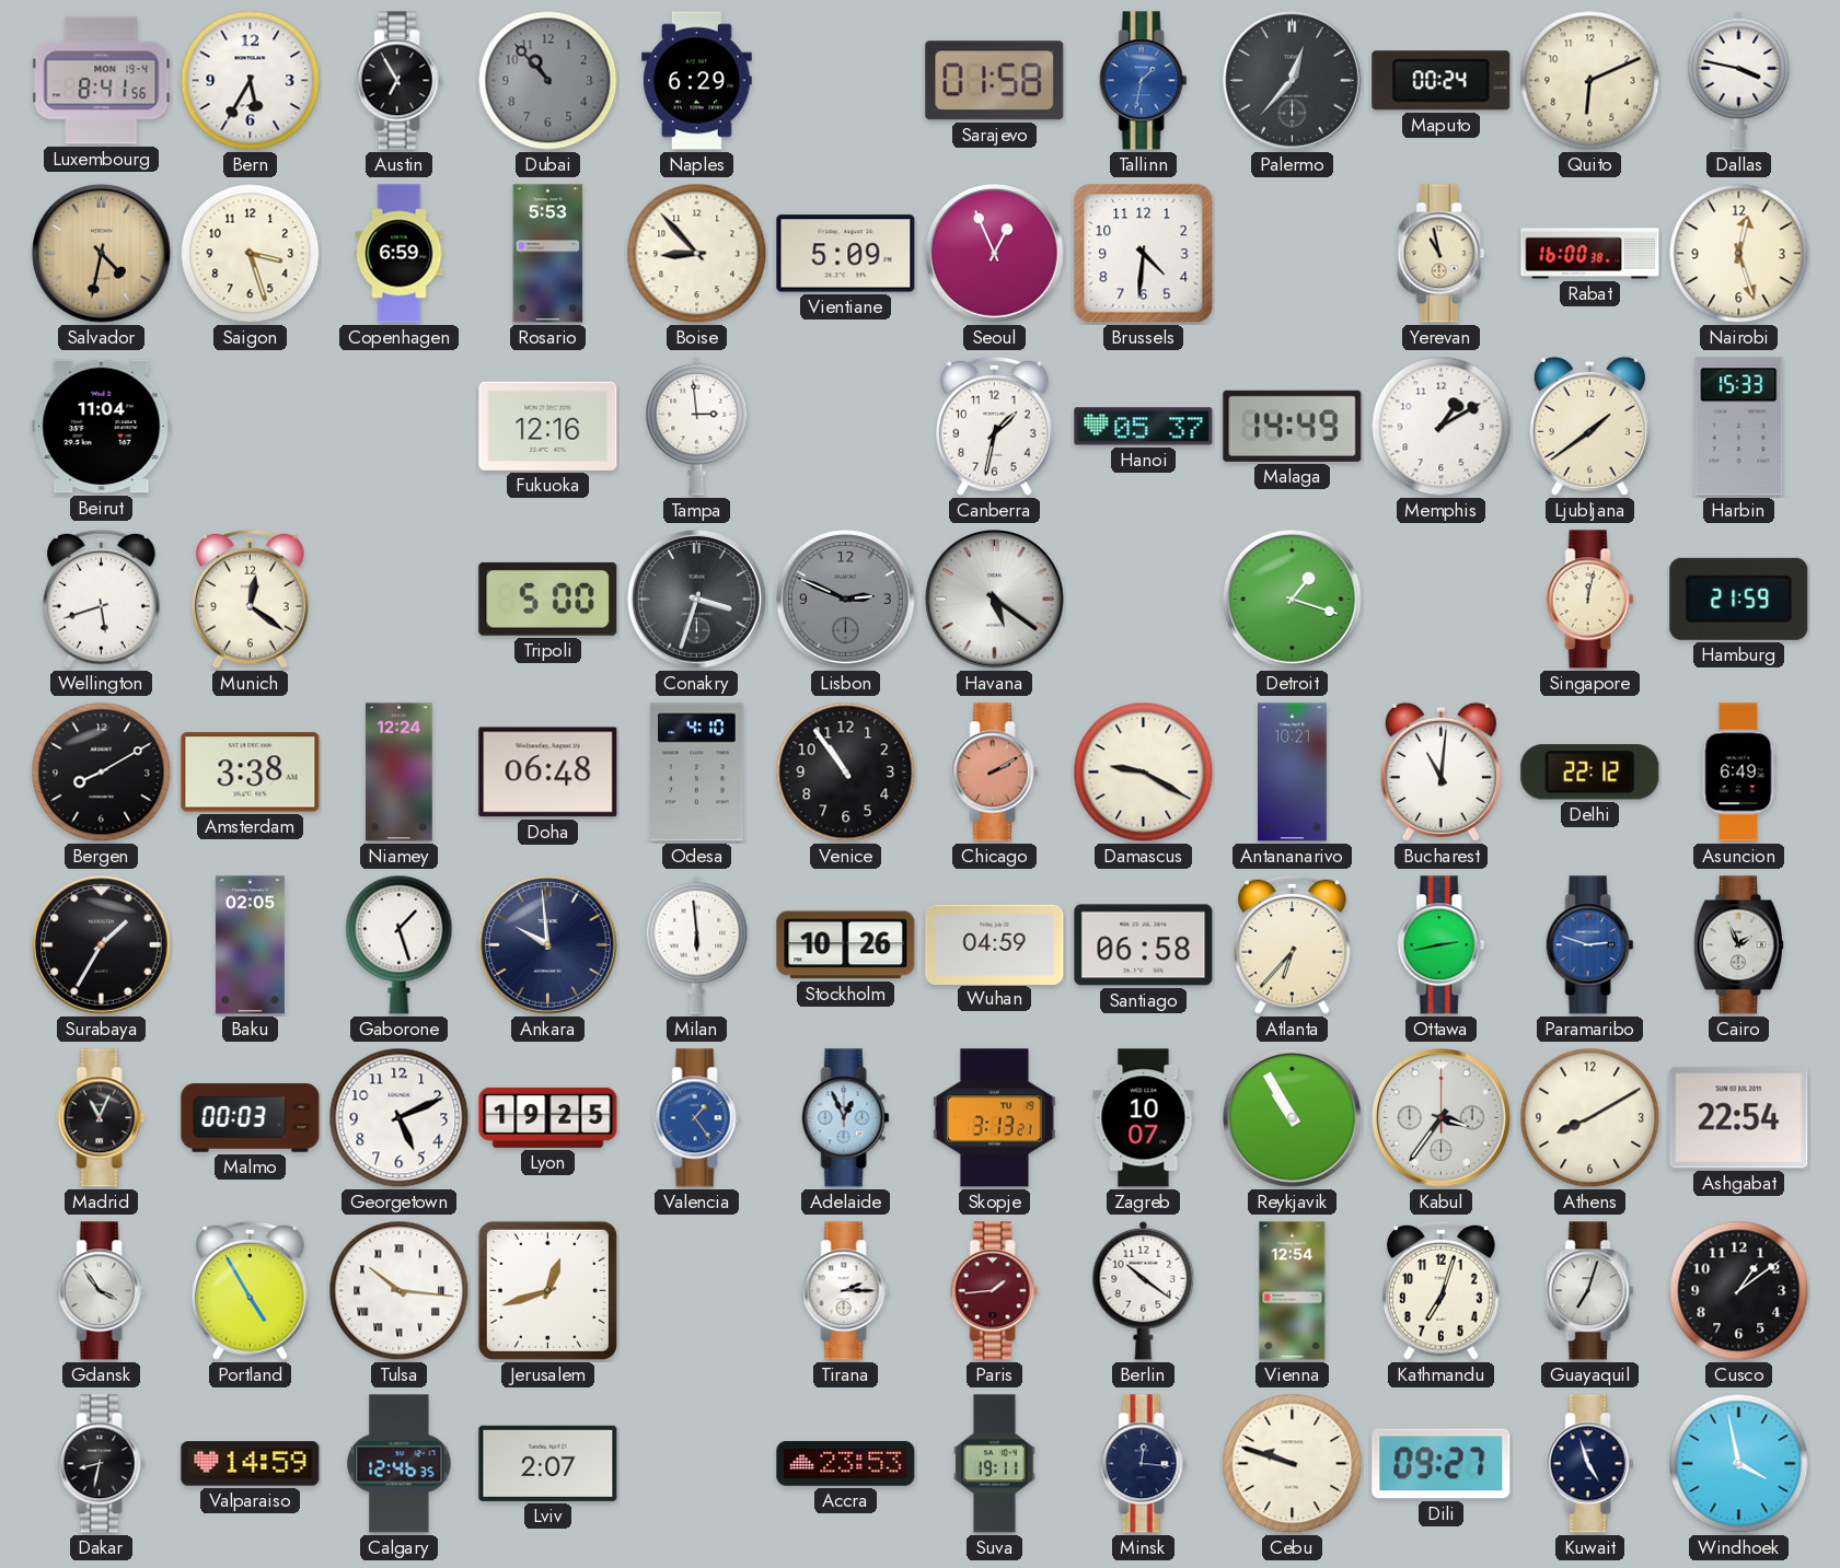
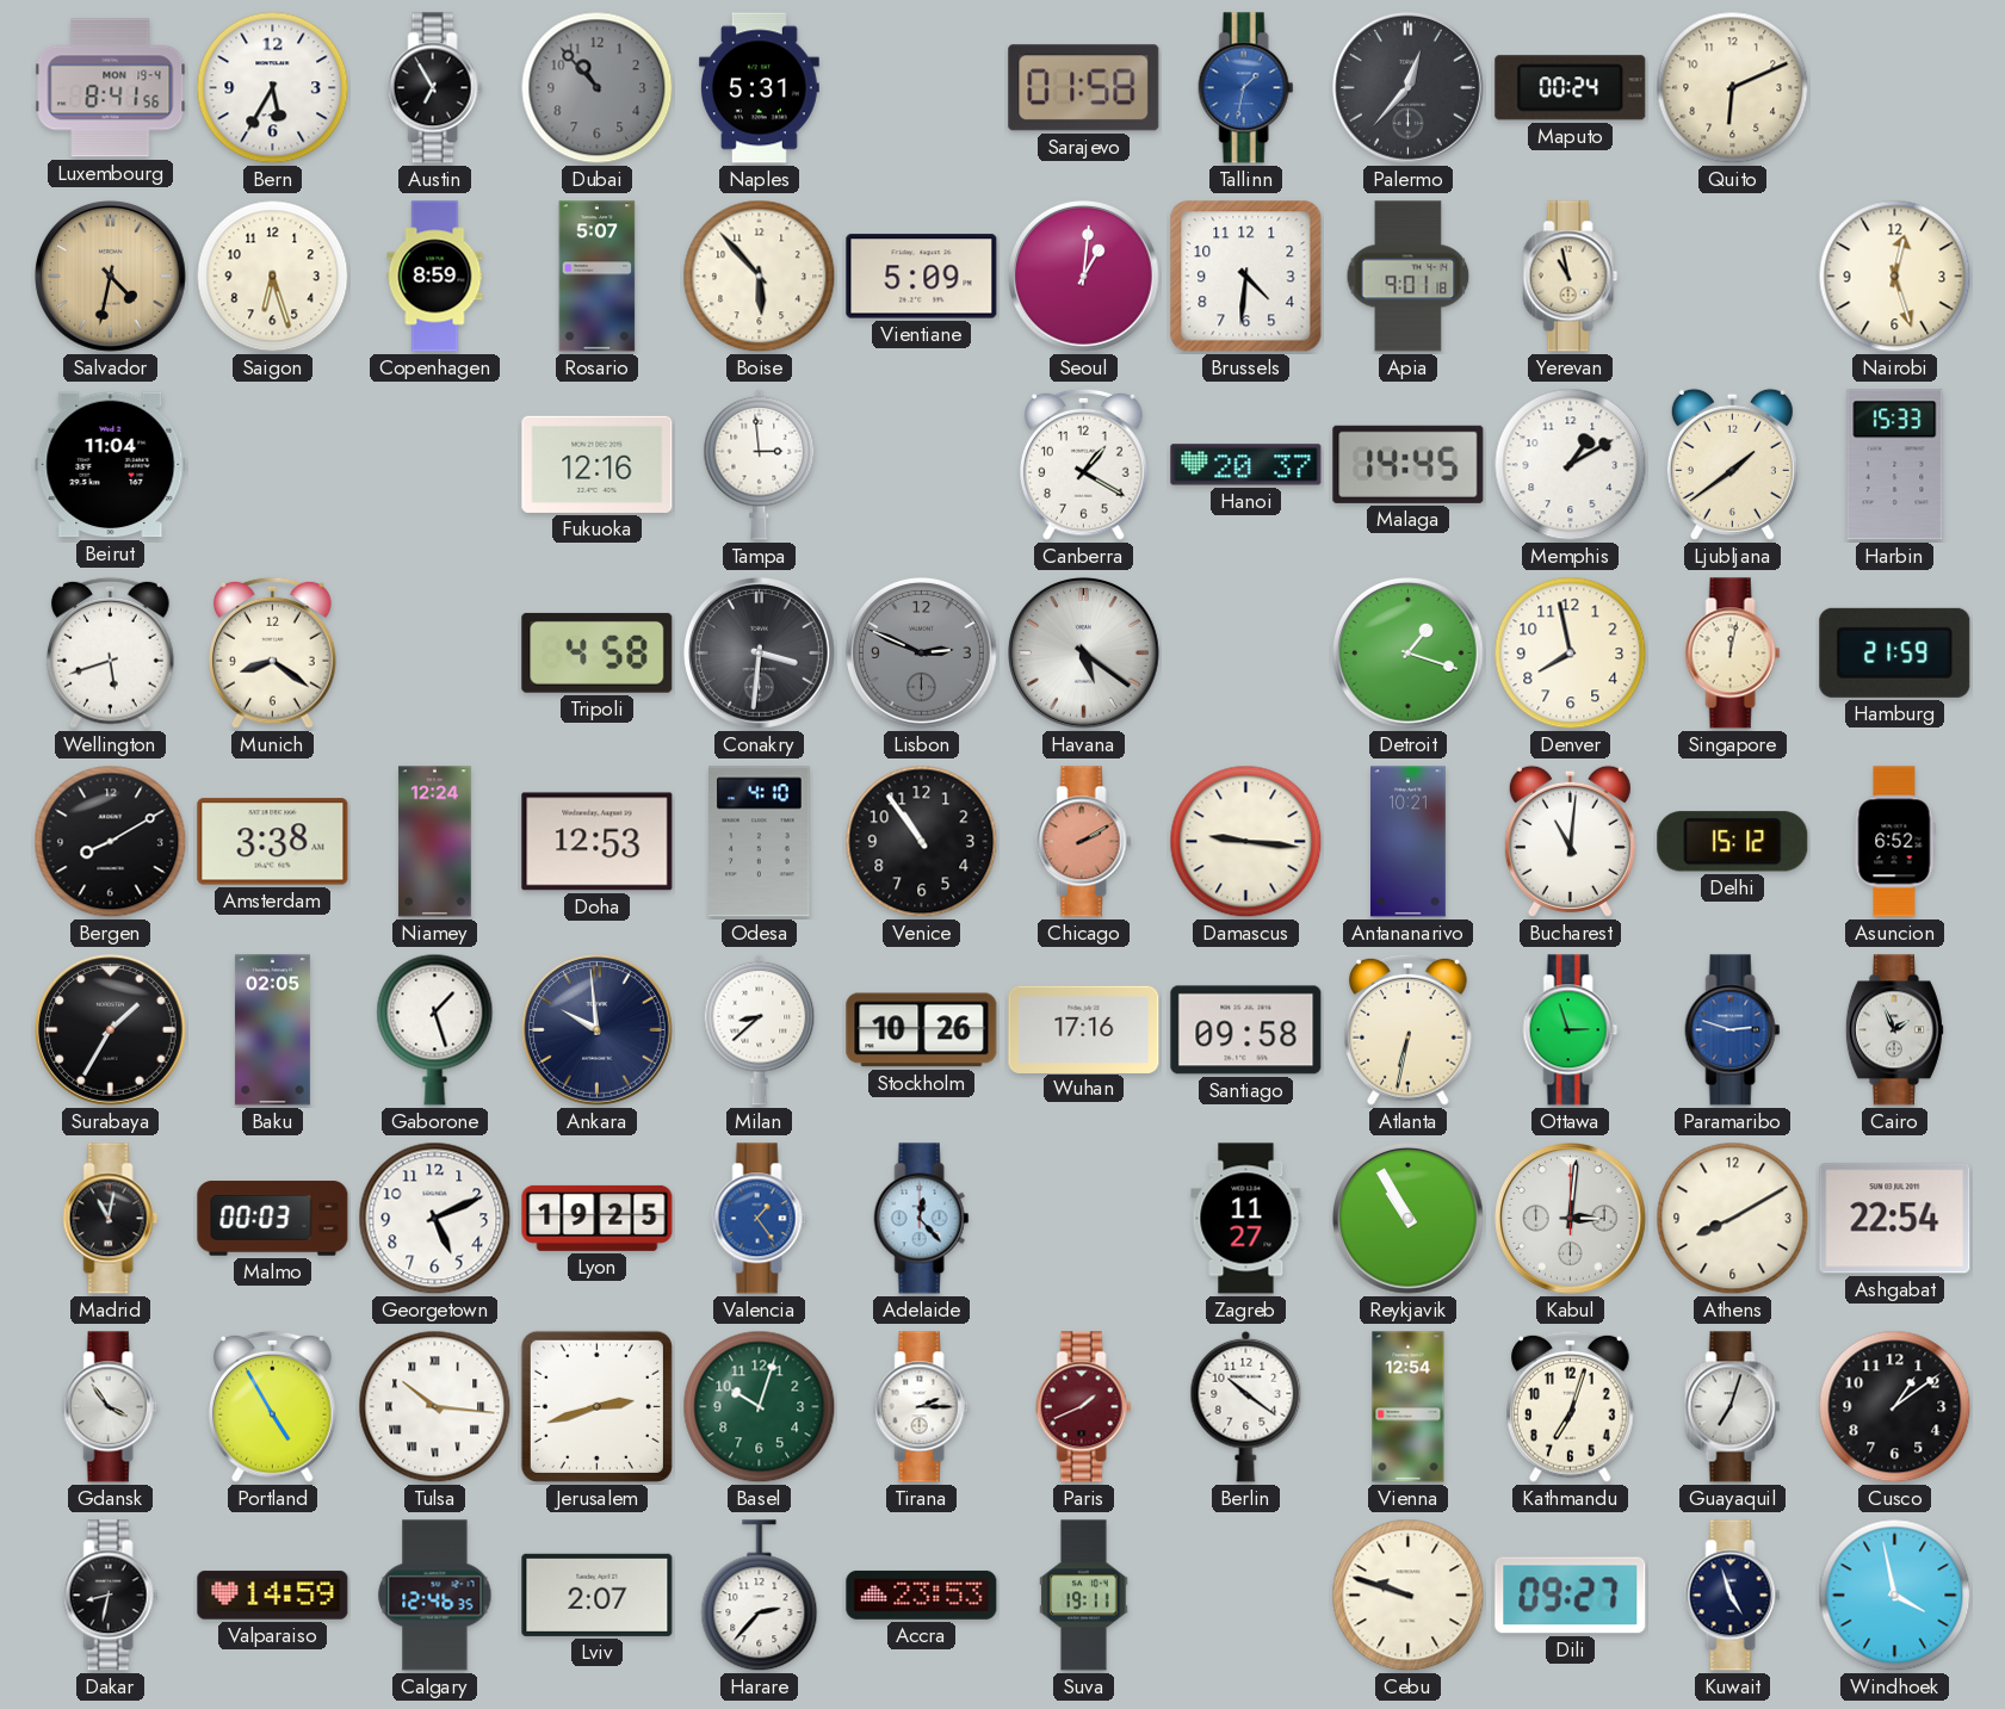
Naples: 6:29 -> 5:31
Dallas: 3:47 -> none
Saigon: 3:27 -> 6:27
Copenhagen: 6:59 -> 8:59
Rosario: 5:53 -> 5:07
Boise: 8:53 -> 5:53
Seoul: 12:56 -> 1:01
Apia: none -> 9:01
Rabat: 16:00 -> none
Canberra: 1:32 -> 1:20
Hanoi: 05:37 -> 20:37
Malaga: 14:49 -> 14:45
Munich: 12:21 -> 8:21
Tripoli: 5:00 -> 4:58
Conakry: 3:33 -> 3:31
Denver: none -> 7:58
Doha: 06:48 -> 12:53
Damascus: 9:20 -> 9:16
Delhi: 22:12 -> 15:12
Asuncion: 6:49 -> 6:52
Milan: 5:59 -> 8:38
Wuhan: 04:59 -> 17:16
Santiago: 06:58 -> 09:58
Atlanta: 6:37 -> 6:32
Ottawa: 2:43 -> 2:57
Madrid: 11:04 -> 11:02
Adelaide: 12:56 -> 12:23
Skopje: 3:13 -> none
Zagreb: 10:07 -> 11:27
Kabul: 3:36 -> 3:01
Jerusalem: 12:42 -> 2:42
Basel: none -> 10:03
Paris: 1:44 -> 1:41
Harare: none -> 2:37
Minsk: 12:16 -> none
